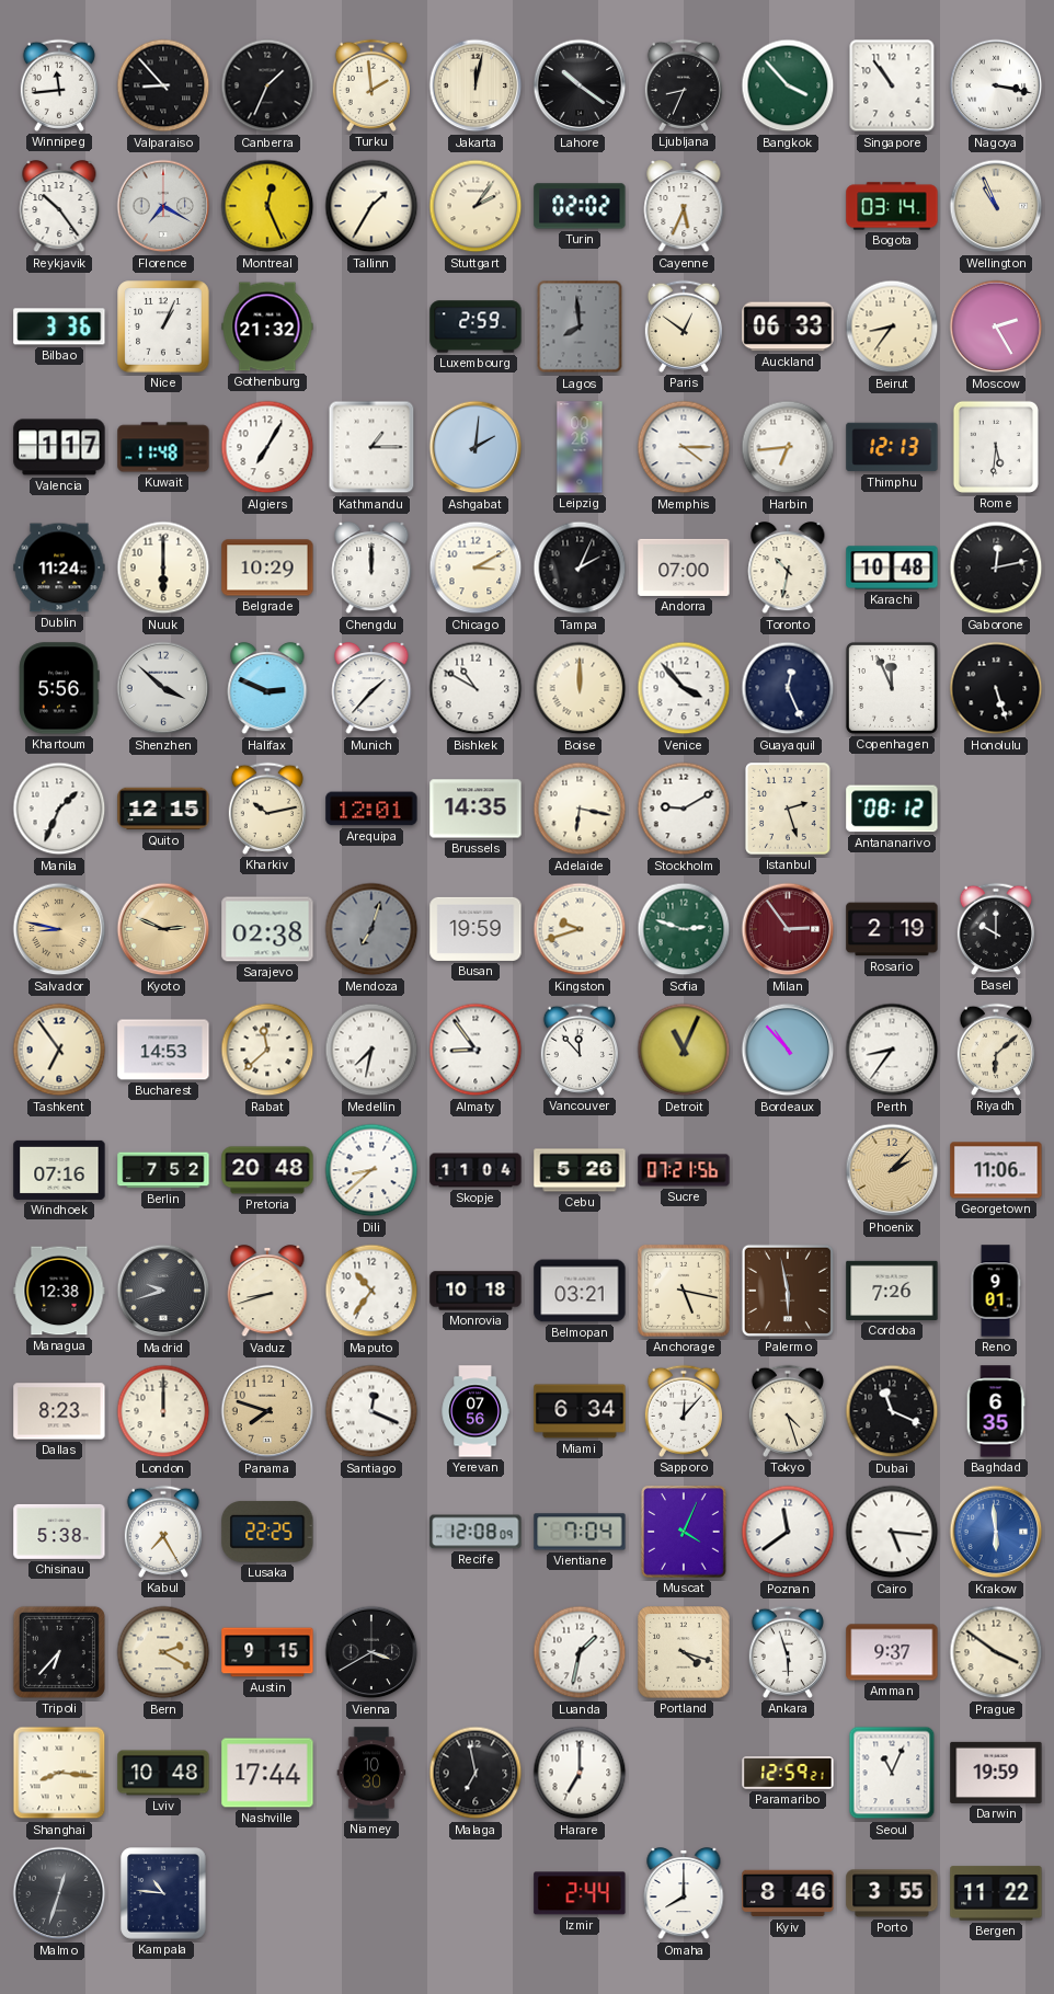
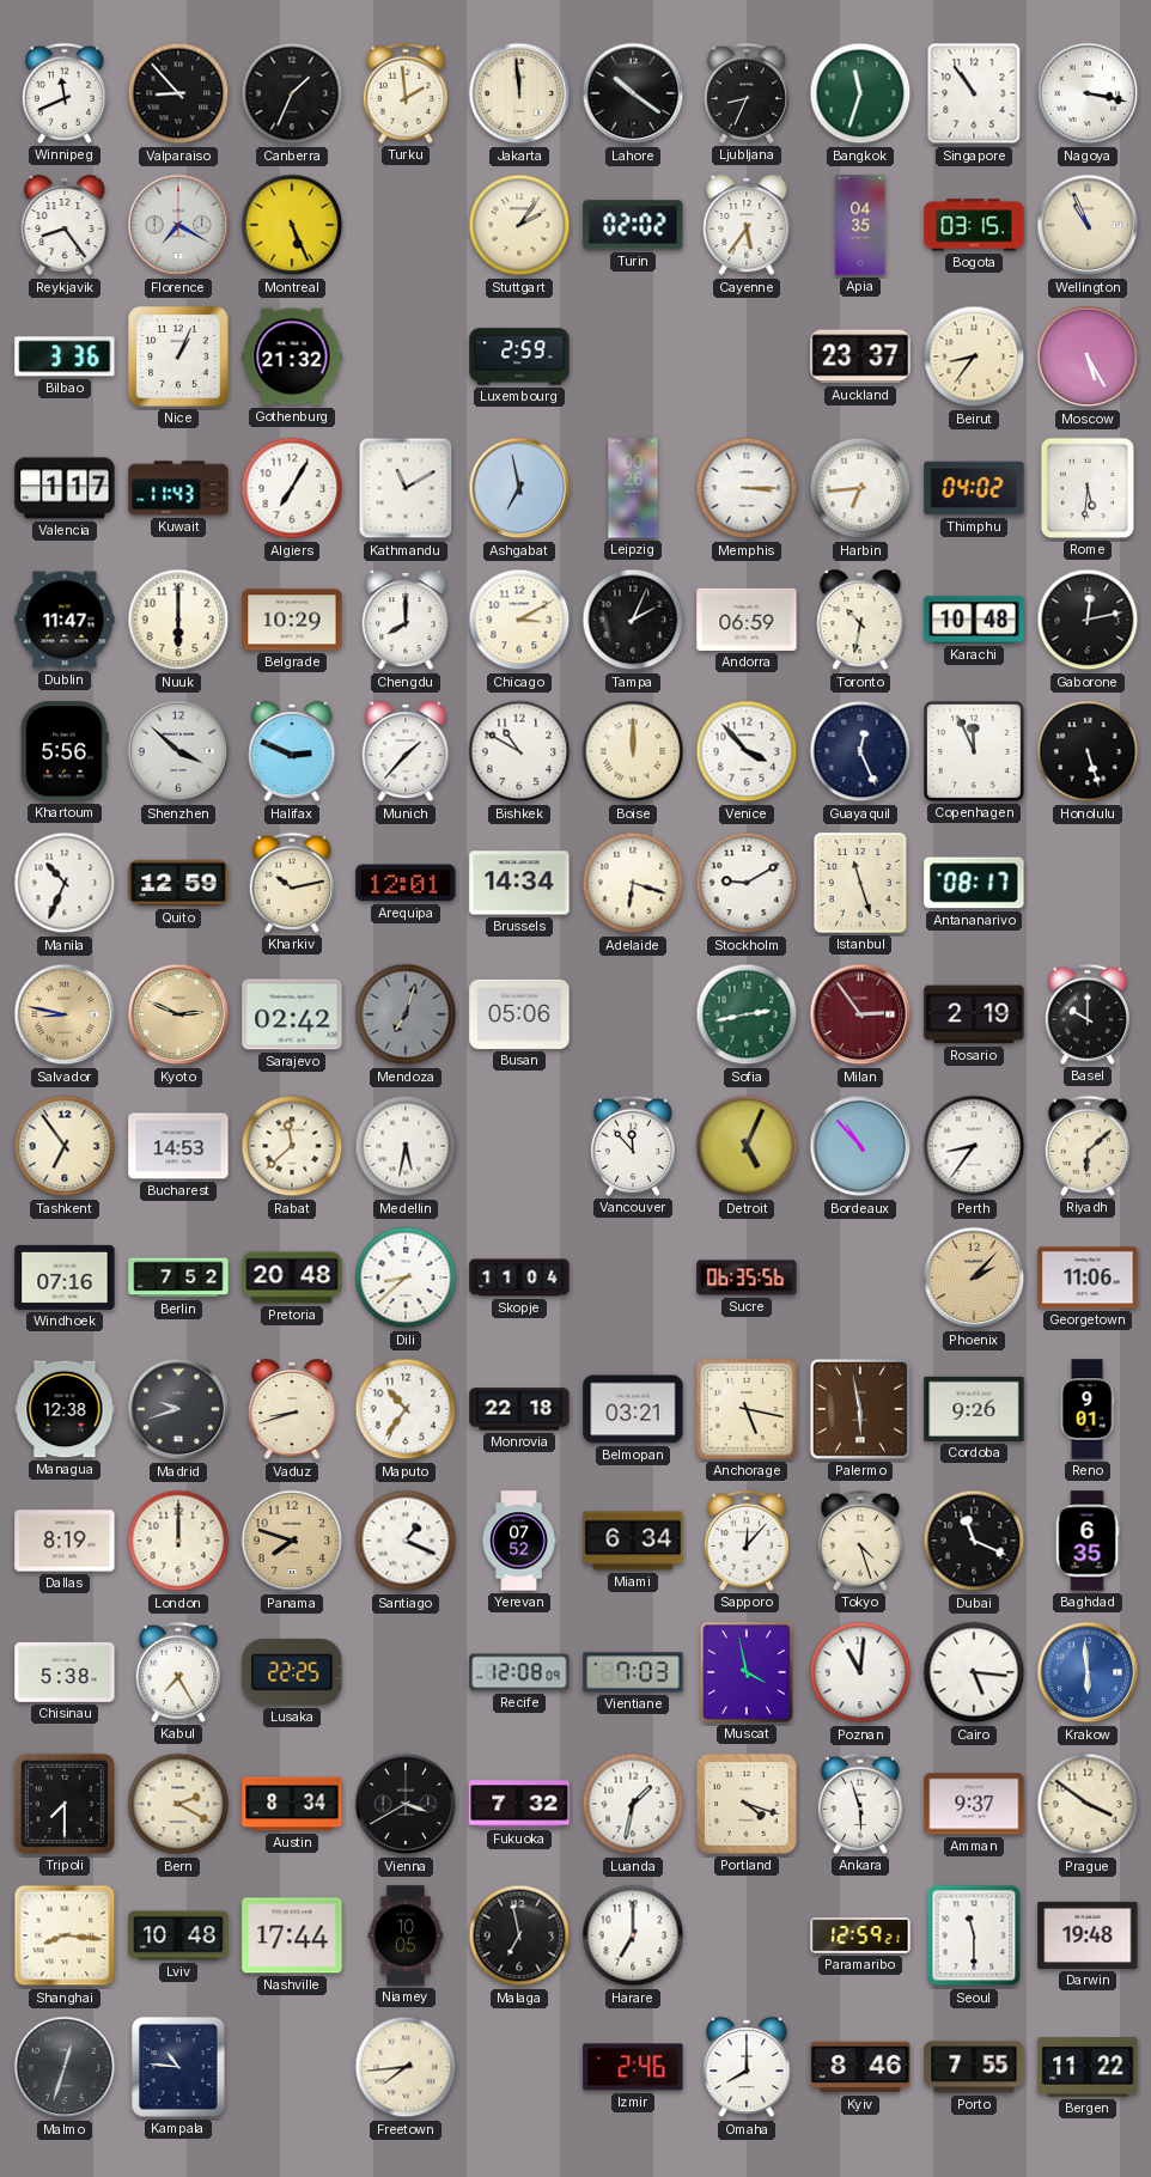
Winnipeg: 11:44 -> 11:41
Jakarta: 12:02 -> 11:59
Bangkok: 3:53 -> 11:33
Reykjavik: 10:24 -> 8:24
Montreal: 12:26 -> 5:26
Tallinn: 1:35 -> none
Cayenne: 5:34 -> 5:36
Apia: none -> 04:35
Bogota: 03:14 -> 03:15
Lagos: 7:59 -> none
Paris: 12:51 -> none
Auckland: 06:33 -> 23:37
Moscow: 2:25 -> 5:25
Kuwait: 11:48 -> 11:43
Kathmandu: 1:15 -> 11:10
Ashgabat: 2:01 -> 6:58
Memphis: 4:15 -> 3:15
Thimphu: 12:13 -> 04:02
Dublin: 11:24 -> 11:47
Chengdu: 12:00 -> 8:00
Andorra: 07:00 -> 06:59
Manila: 1:34 -> 10:34
Quito: 12:15 -> 12:59
Brussels: 14:35 -> 14:34
Adelaide: 6:17 -> 6:18
Istanbul: 2:27 -> 11:27
Antananarivo: 08:12 -> 08:17
Sarajevo: 02:38 -> 02:42
Busan: 19:59 -> 05:06
Kingston: 9:42 -> none
Sofia: 2:48 -> 2:43
Medellin: 7:32 -> 5:32
Almaty: 8:54 -> none
Detroit: 11:04 -> 5:04
Cebu: 5:26 -> none
Sucre: 07:21 -> 06:35
Monrovia: 10:18 -> 22:18
Cordoba: 7:26 -> 9:26
Dallas: 8:23 -> 8:19
Santiago: 12:19 -> 1:19
Yerevan: 07:56 -> 07:52
Vientiane: 7:04 -> 7:03
Muscat: 4:04 -> 3:58
Poznan: 11:39 -> 11:01
Tripoli: 6:37 -> 7:30
Austin: 9:15 -> 8:34
Fukuoka: none -> 7:32
Niamey: 10:30 -> 10:05
Seoul: 11:04 -> 11:30
Darwin: 19:59 -> 19:48
Freetown: none -> 7:44
Izmir: 2:44 -> 2:46
Porto: 3:55 -> 7:55
